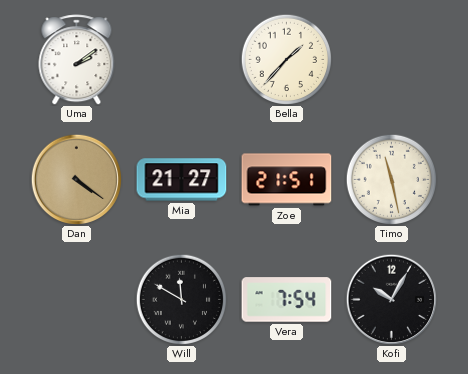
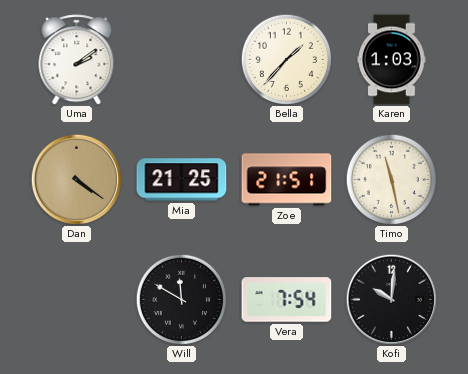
Karen: none -> 1:03
Mia: 21:27 -> 21:25
Kofi: 10:05 -> 10:01
